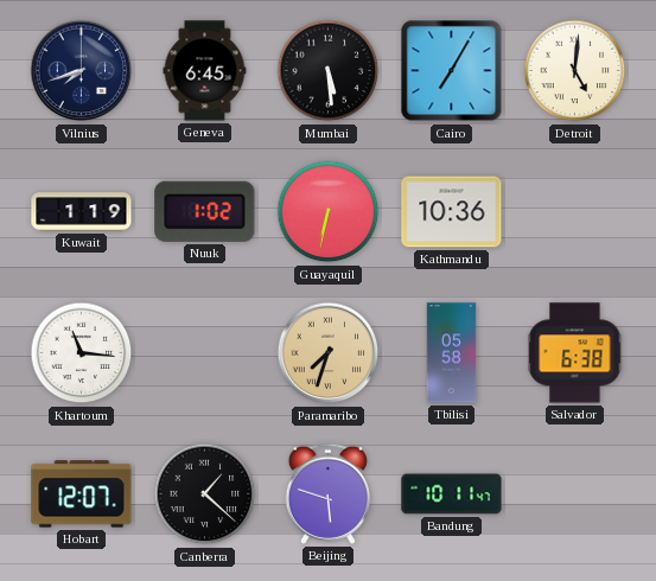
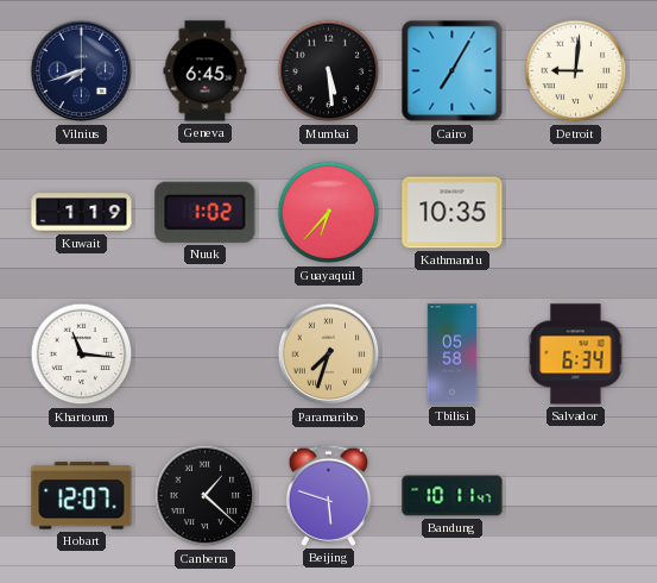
Detroit: 5:01 -> 9:01
Guayaquil: 6:32 -> 6:37
Kathmandu: 10:36 -> 10:35
Salvador: 6:38 -> 6:34
